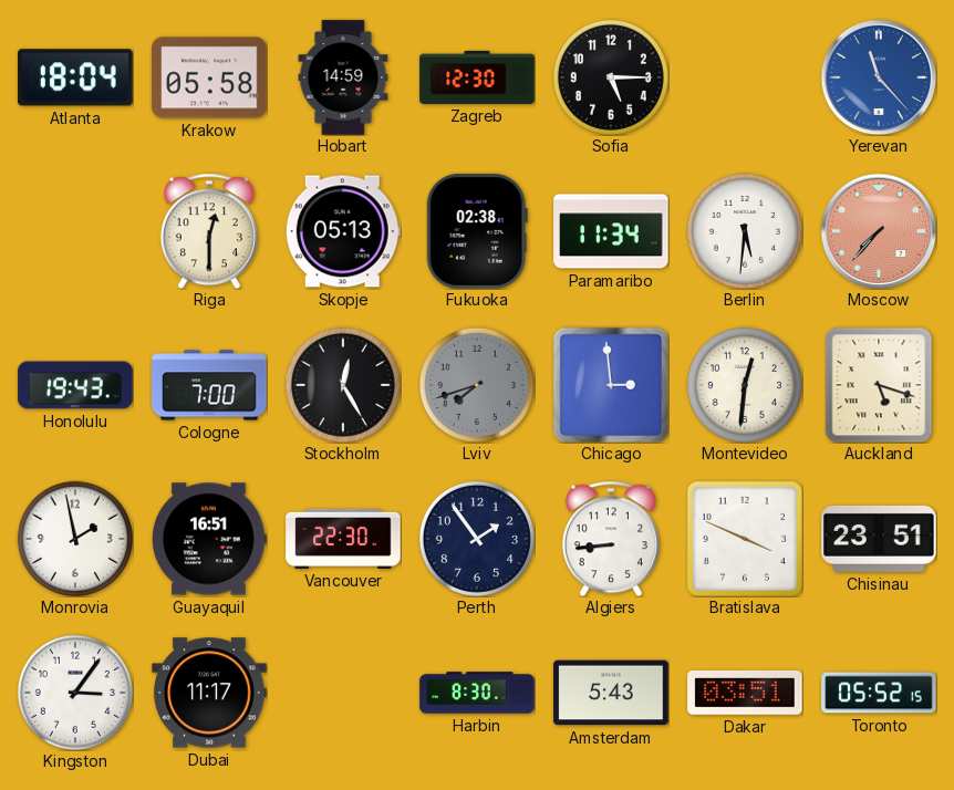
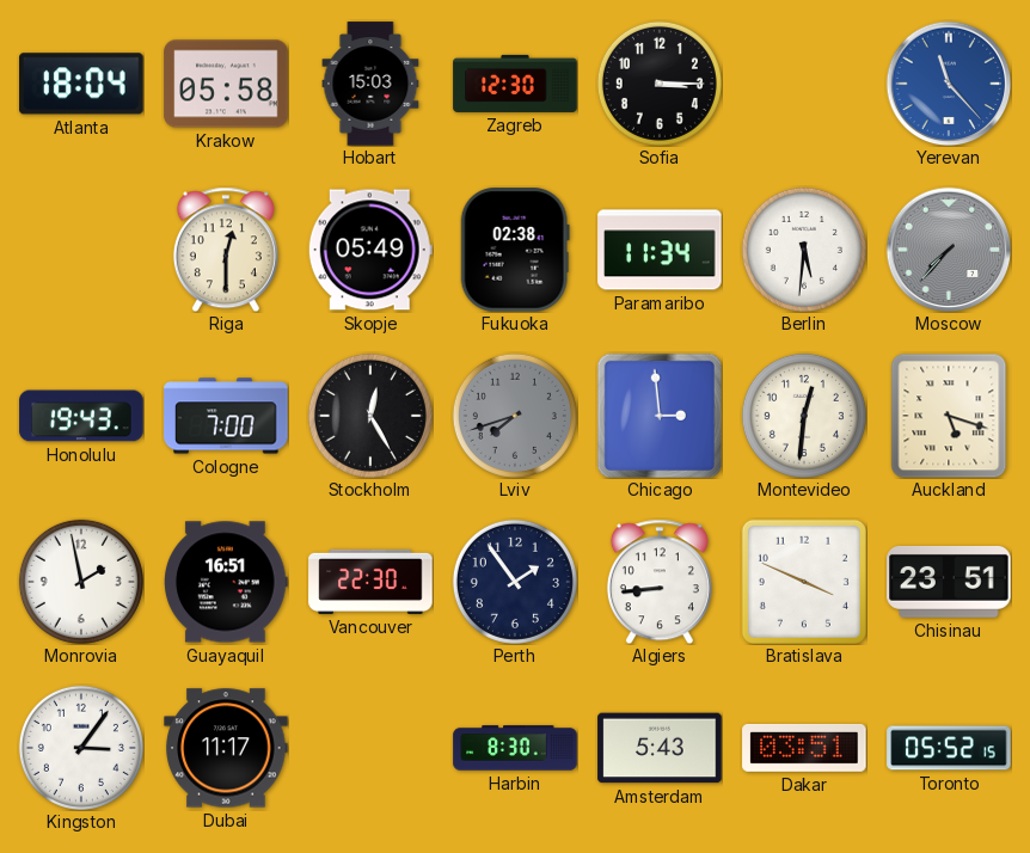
Hobart: 14:59 -> 15:03
Sofia: 5:15 -> 3:15
Skopje: 05:13 -> 05:49
Moscow dial: salmon -> grey
